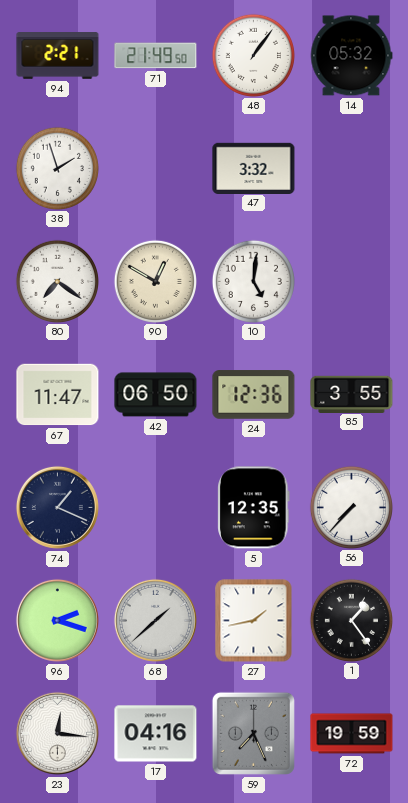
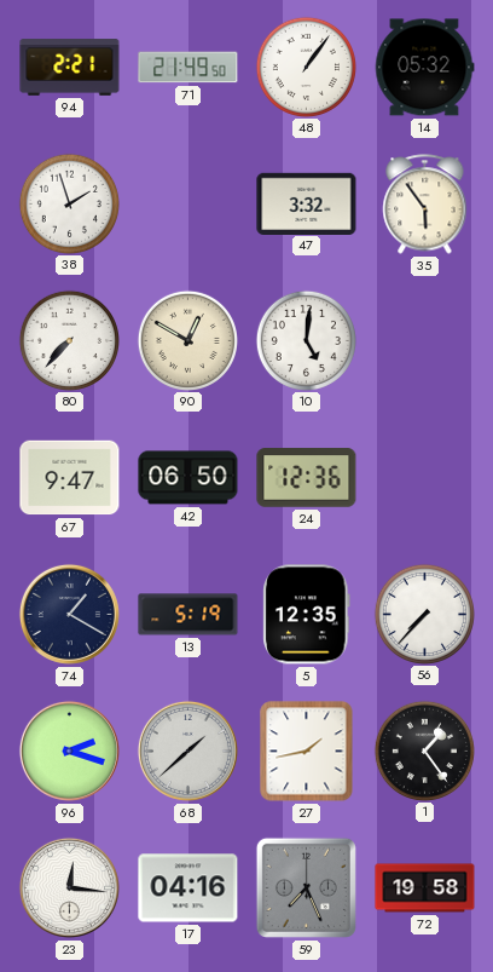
35: none -> 5:54
80: 7:21 -> 7:37
67: 11:47 -> 9:47
85: 3:55 -> none
74: 1:19 -> 1:20
13: none -> 5:19
72: 19:59 -> 19:58
